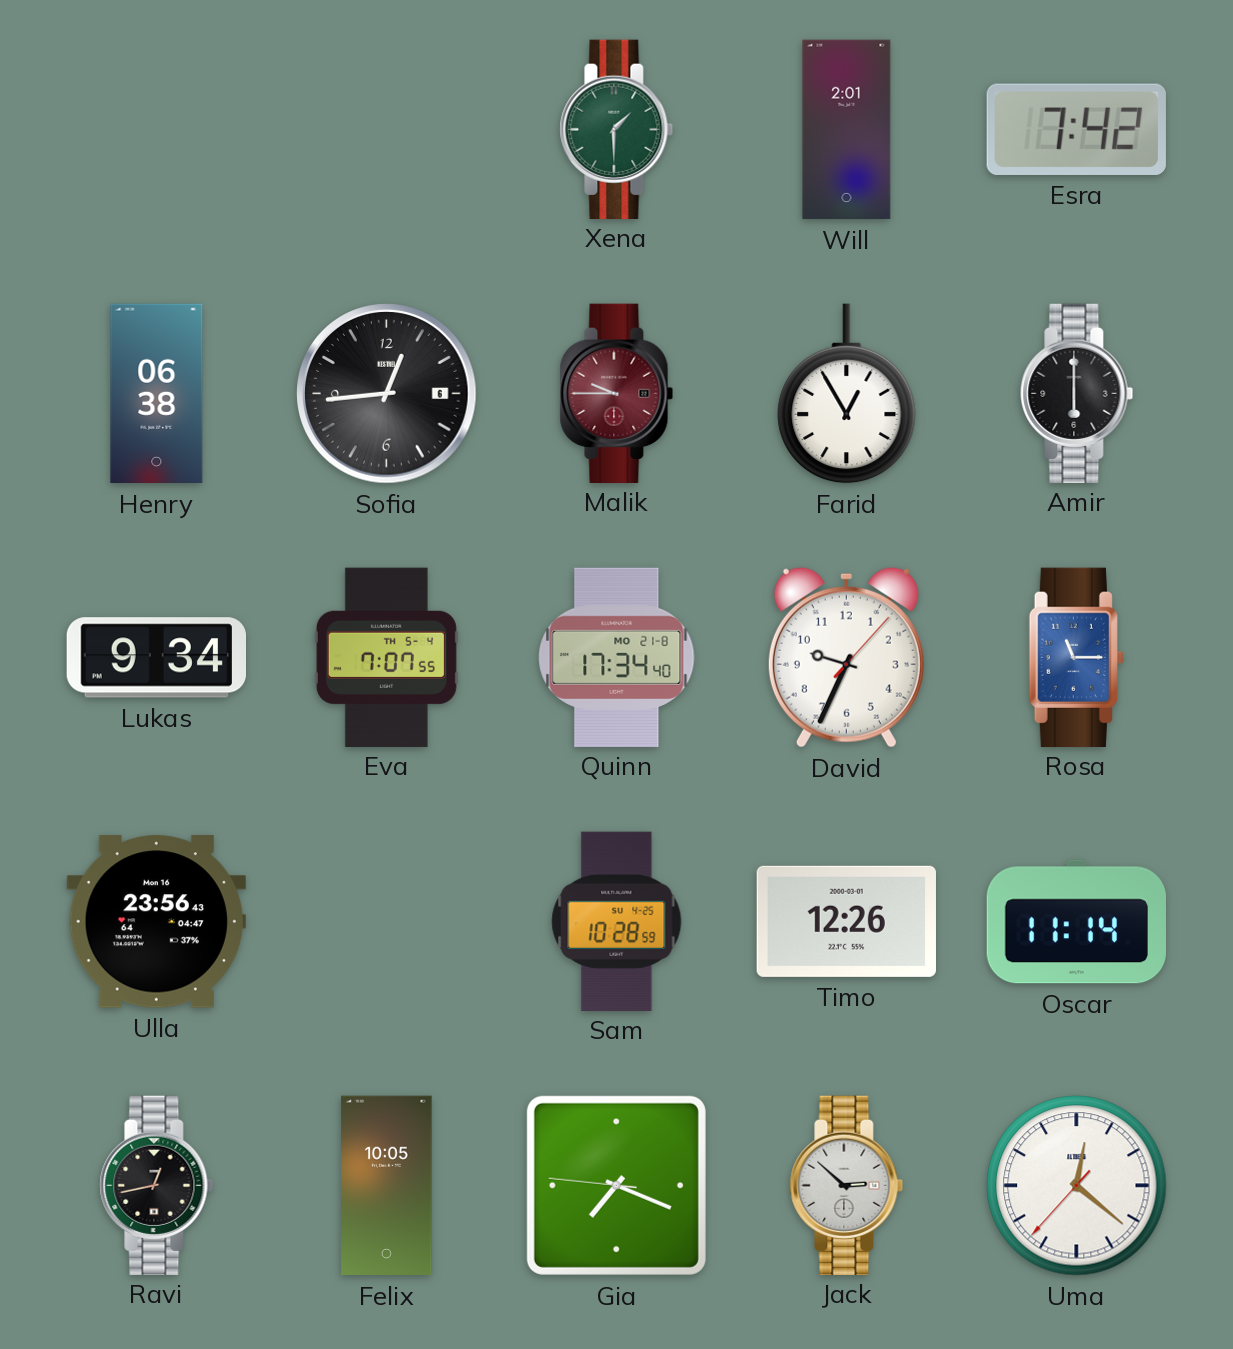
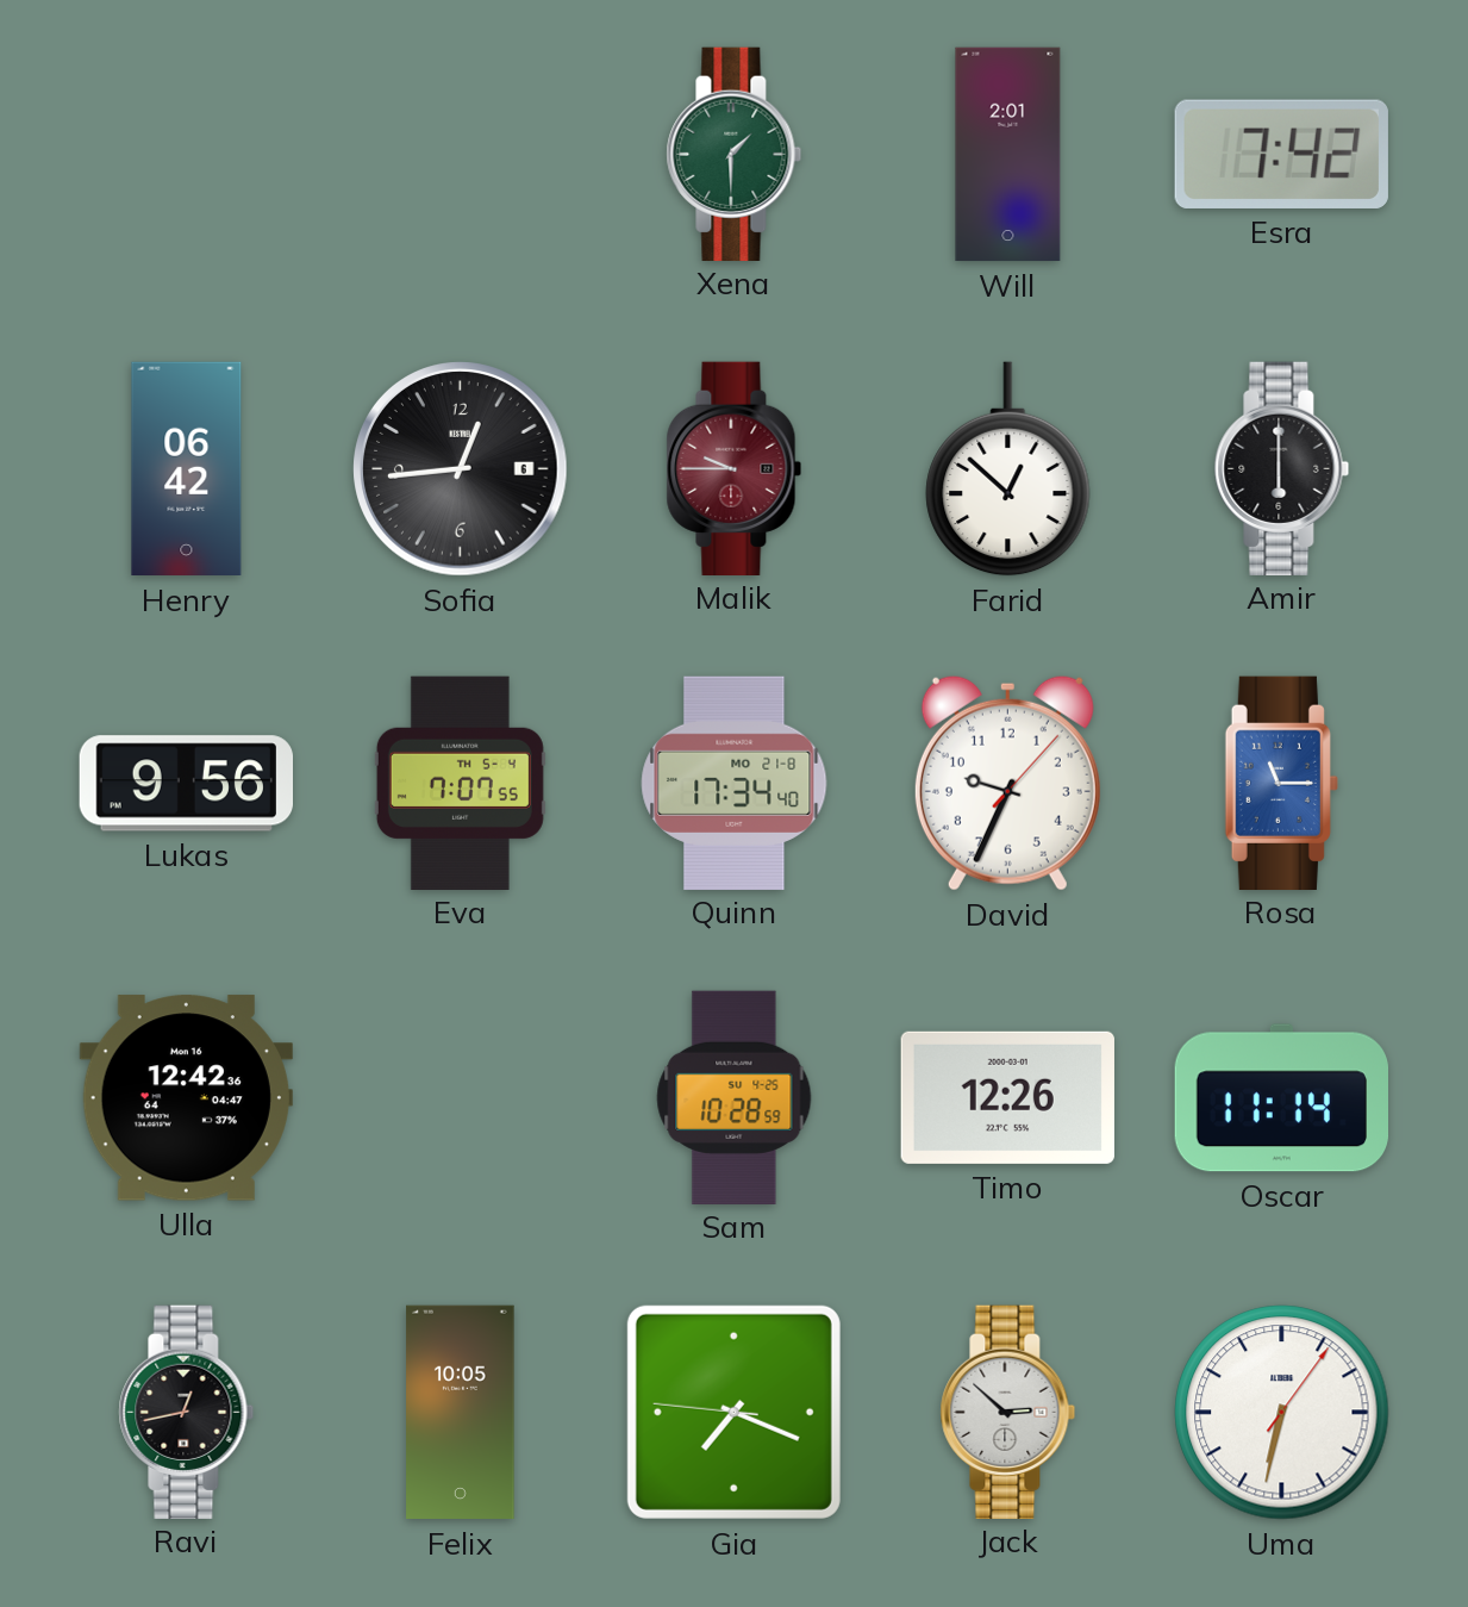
Henry: 06:38 -> 06:42
Farid: 12:55 -> 12:52
Lukas: 9:34 -> 9:56
Ulla: 23:56 -> 12:42
Uma: 12:21 -> 6:32
